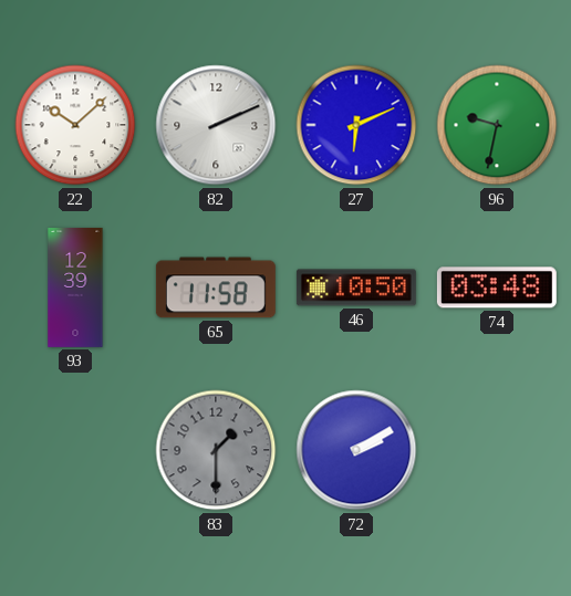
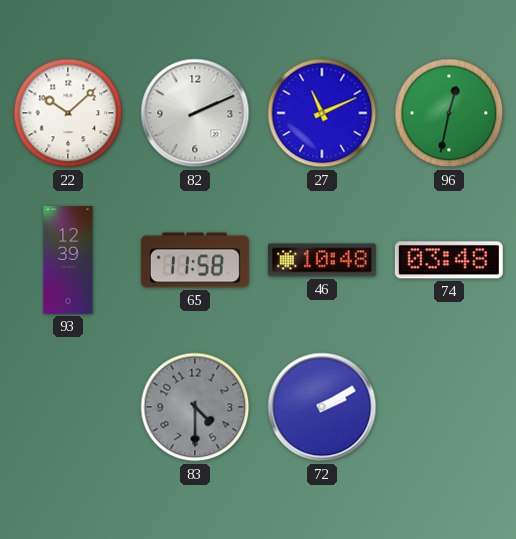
27: 6:11 -> 11:11
96: 9:32 -> 12:32
46: 10:50 -> 10:48
83: 1:30 -> 4:30
